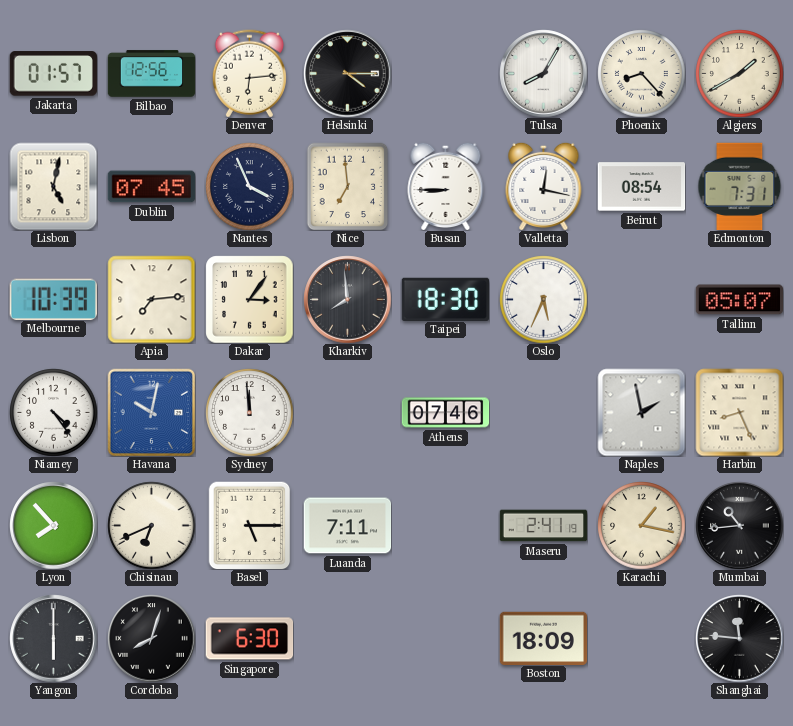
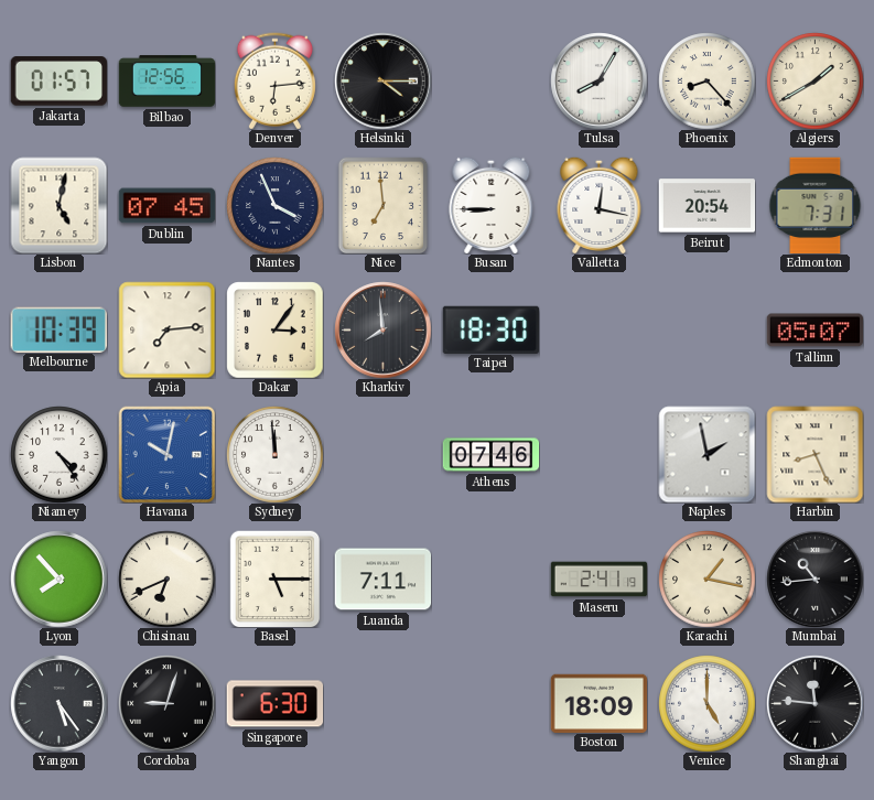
Beirut: 08:54 -> 20:54
Oslo: 5:34 -> none
Yangon: 6:00 -> 5:24
Cordoba: 8:03 -> 9:03
Venice: none -> 5:00
